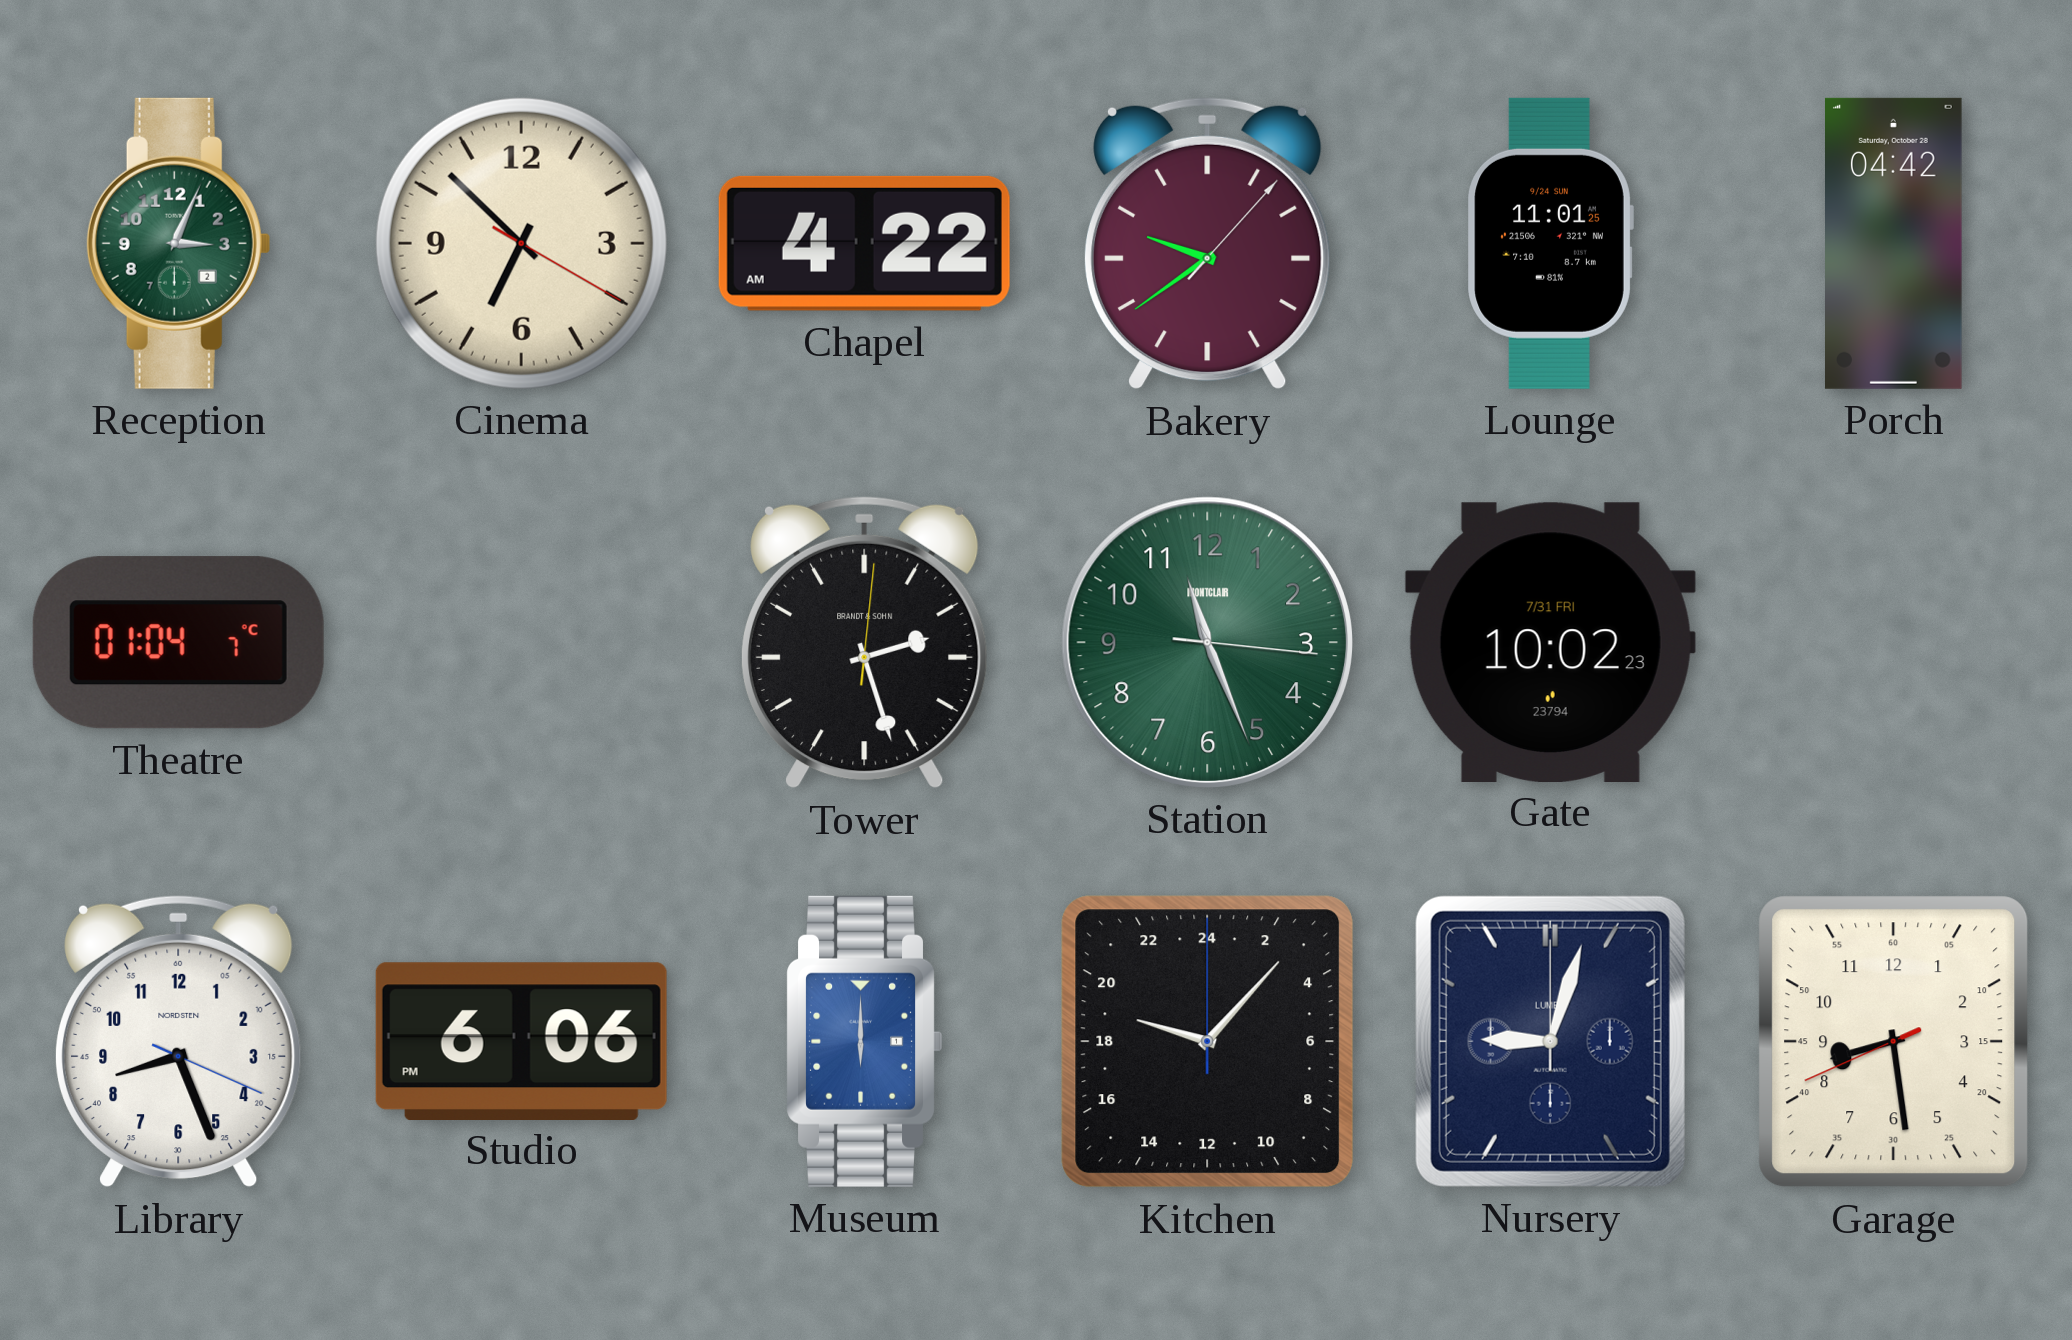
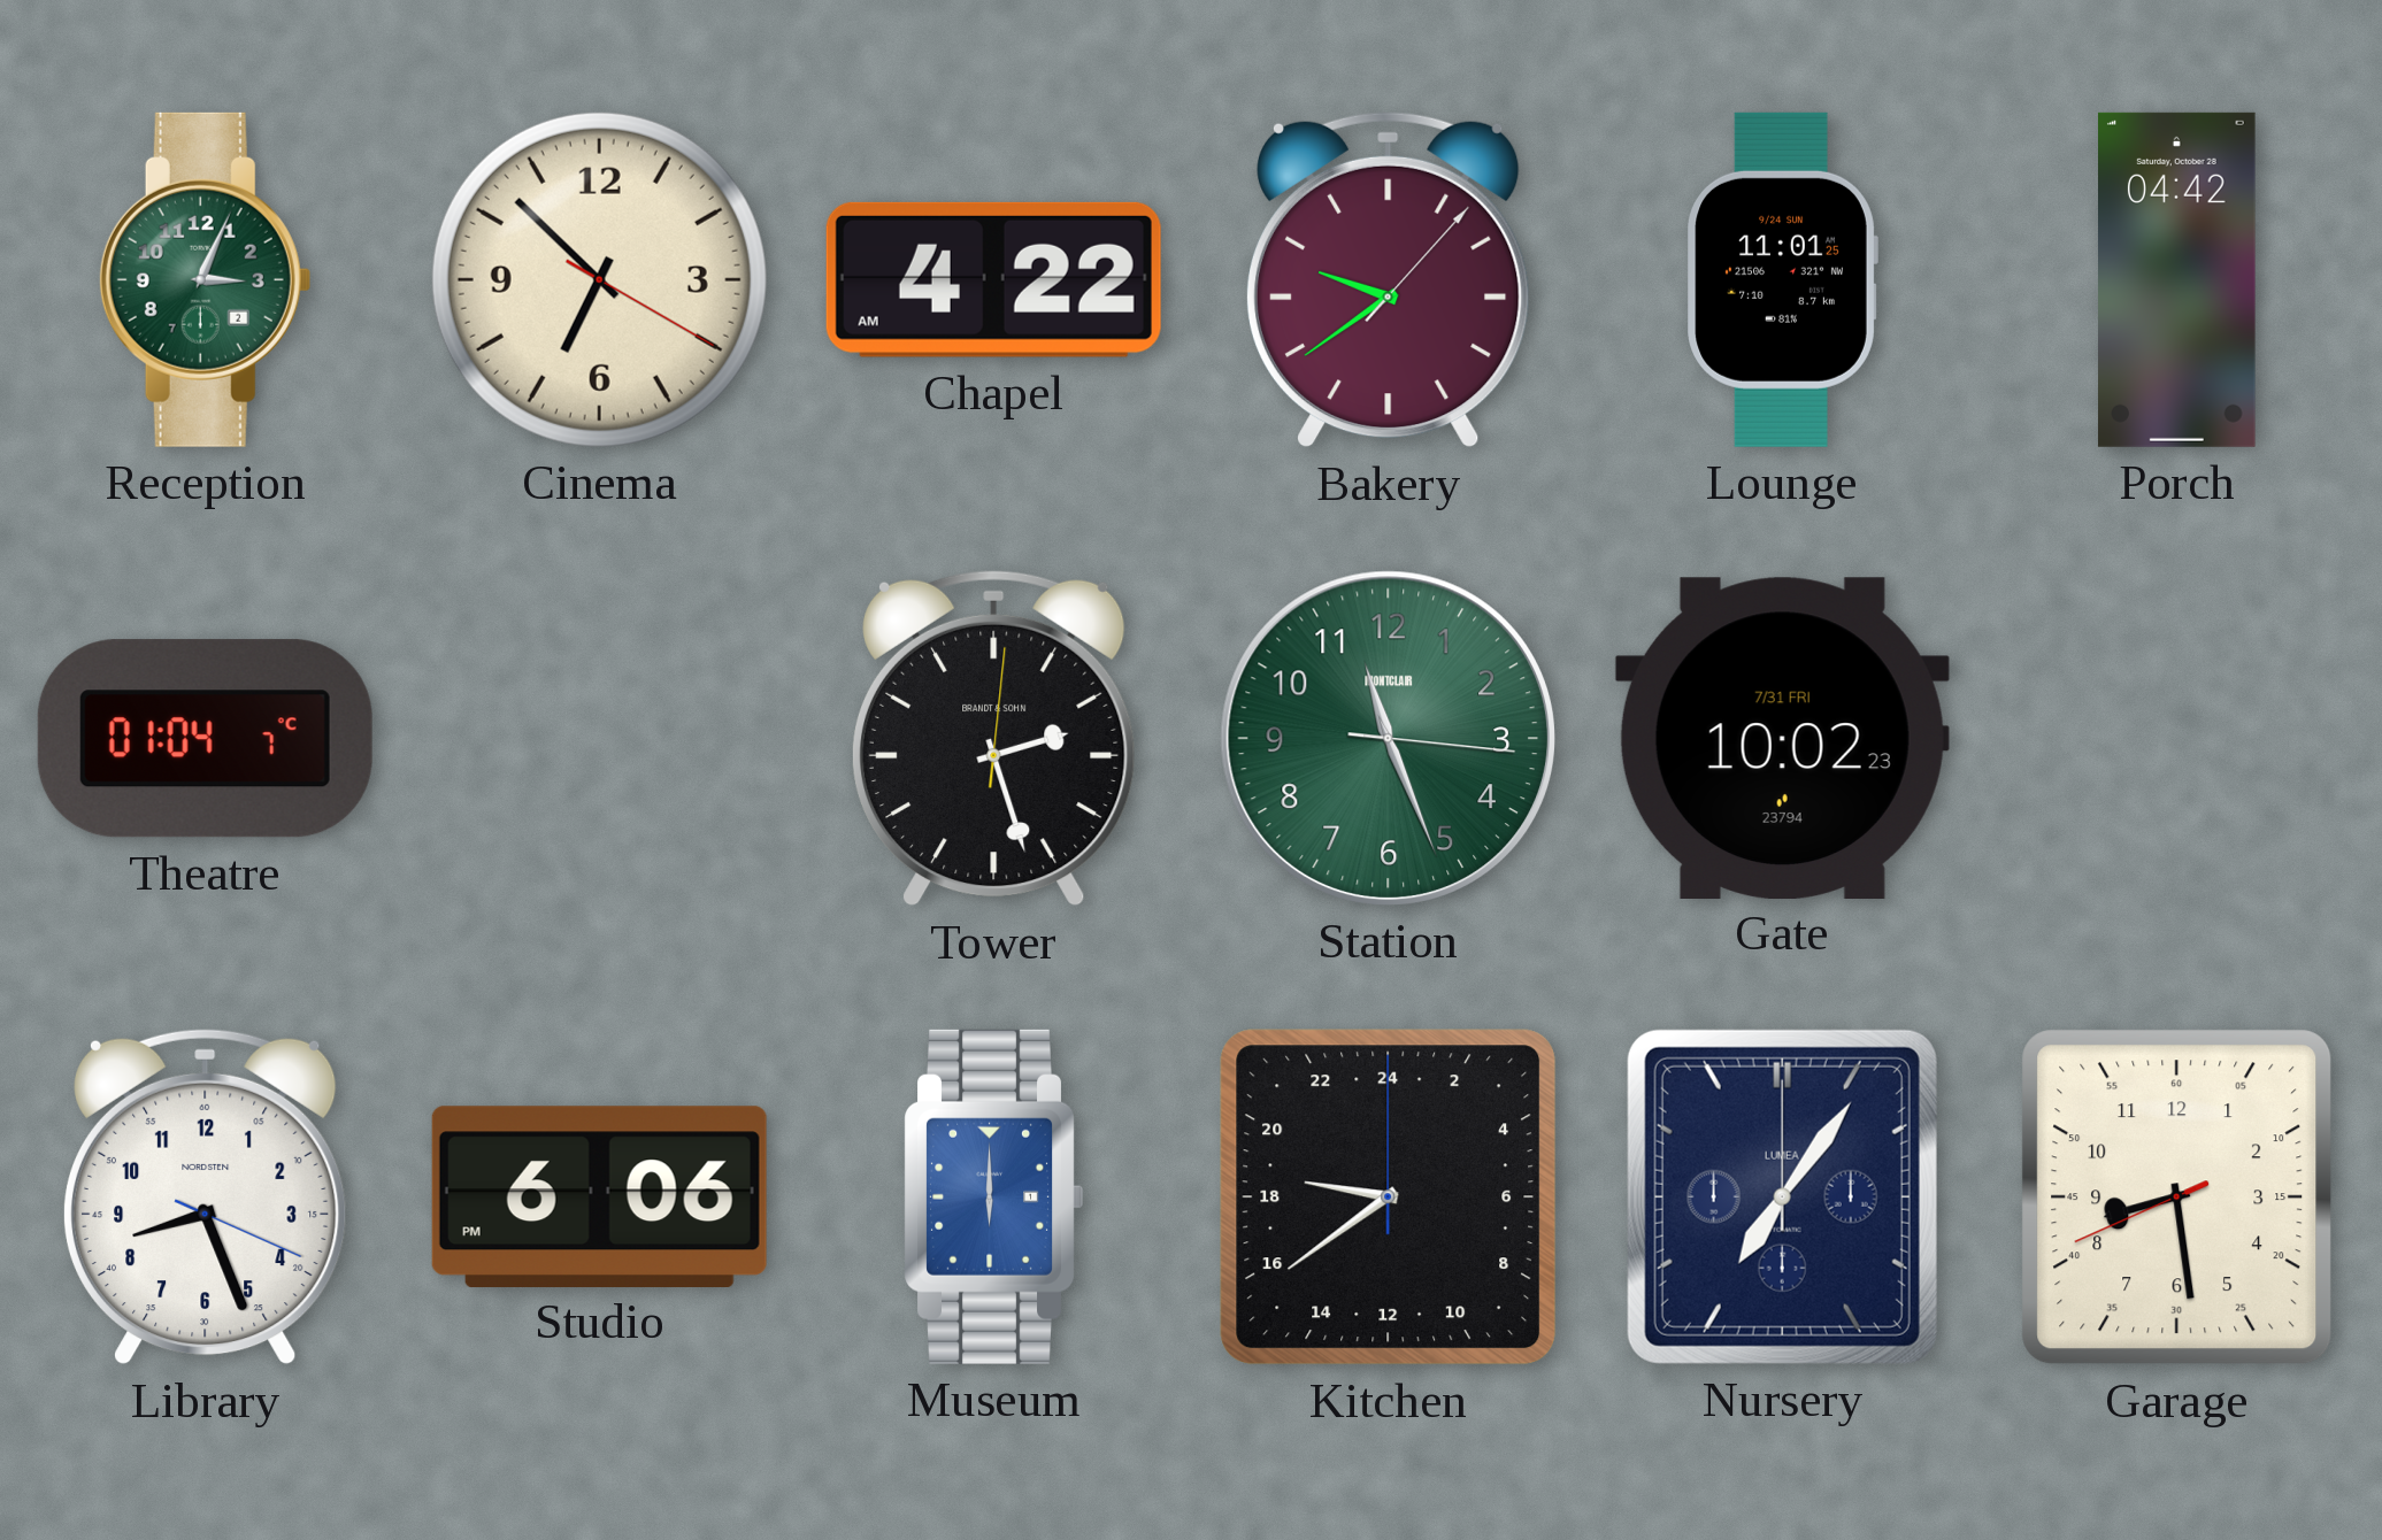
Kitchen: 19:07 -> 18:39
Nursery: 9:03 -> 7:06
